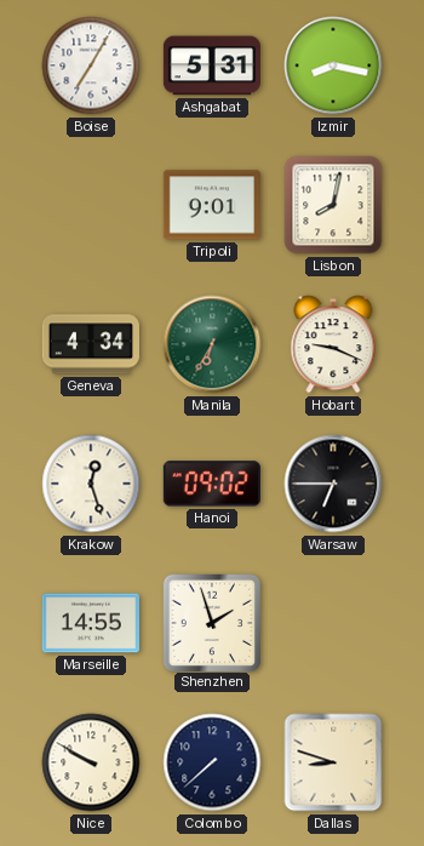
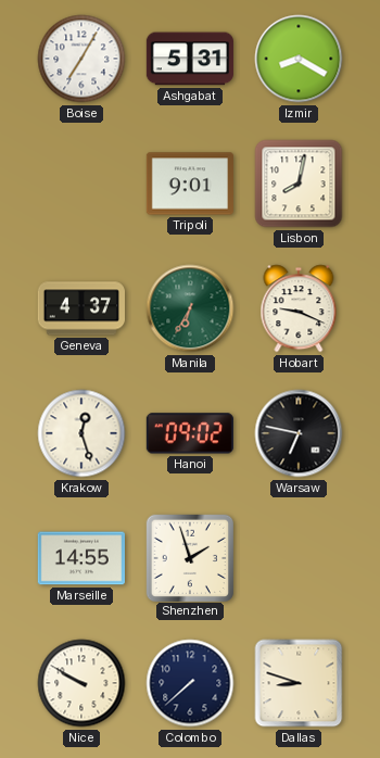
Izmir: 8:17 -> 8:20
Geneva: 4:34 -> 4:37
Warsaw: 6:45 -> 6:47
